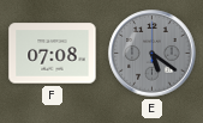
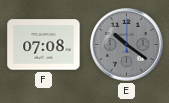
E: 5:21 -> 10:21
